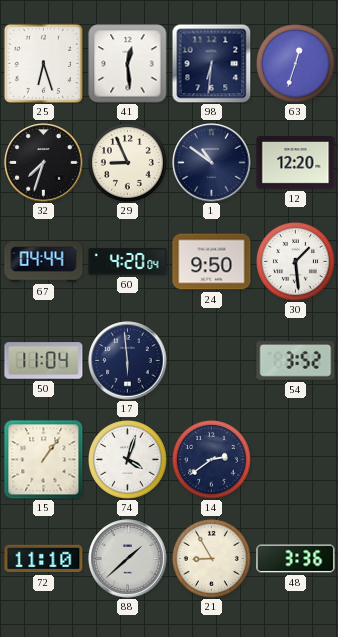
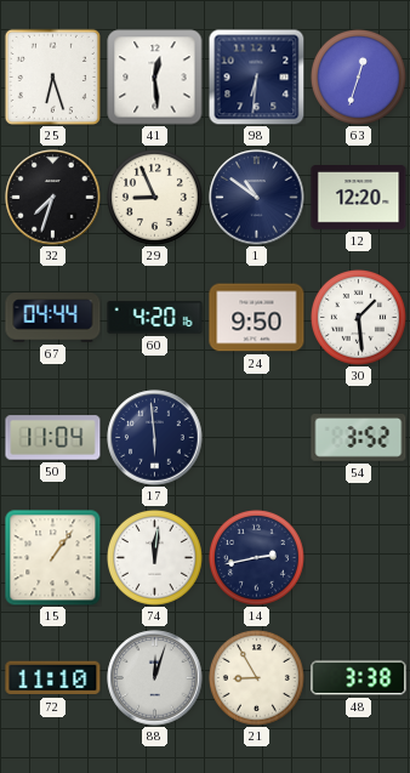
60: 4:20:04 -> 4:20:16
74: 4:03 -> 12:01
14: 2:39 -> 2:43
88: 1:38 -> 12:03
48: 3:36 -> 3:38
